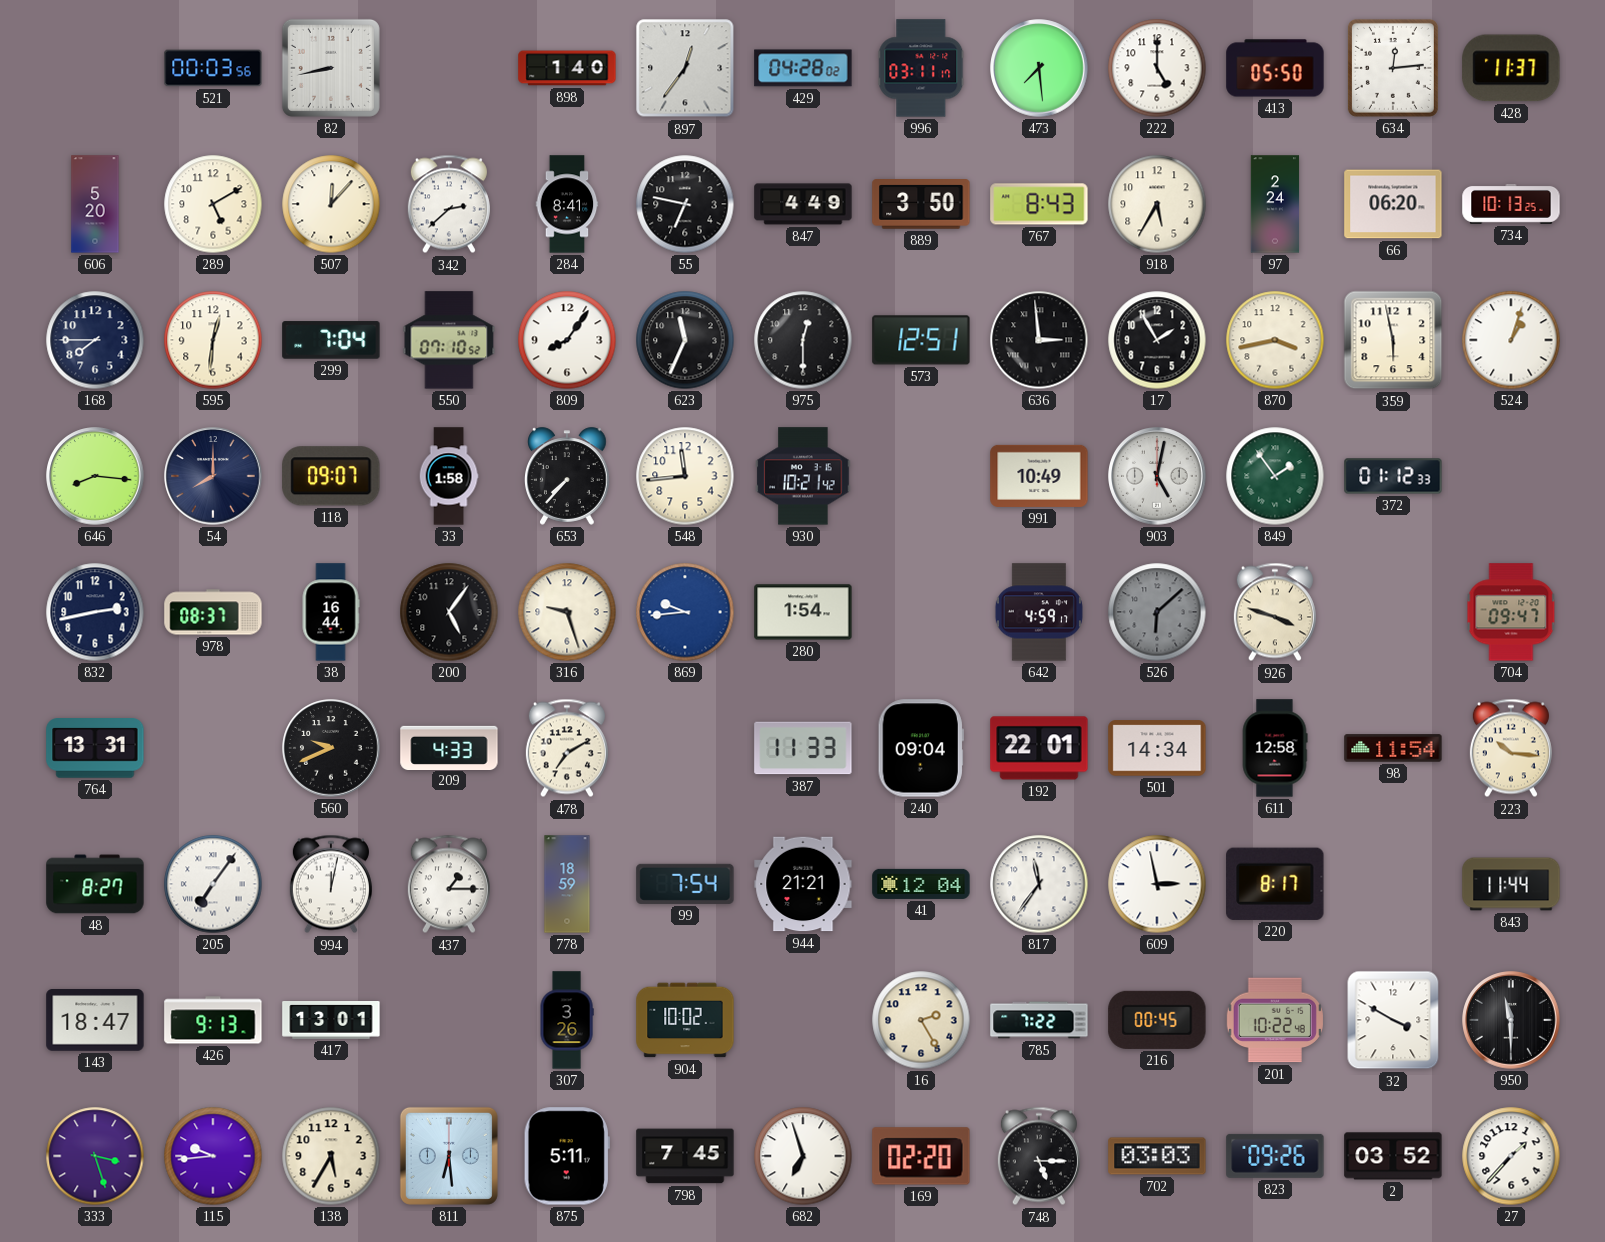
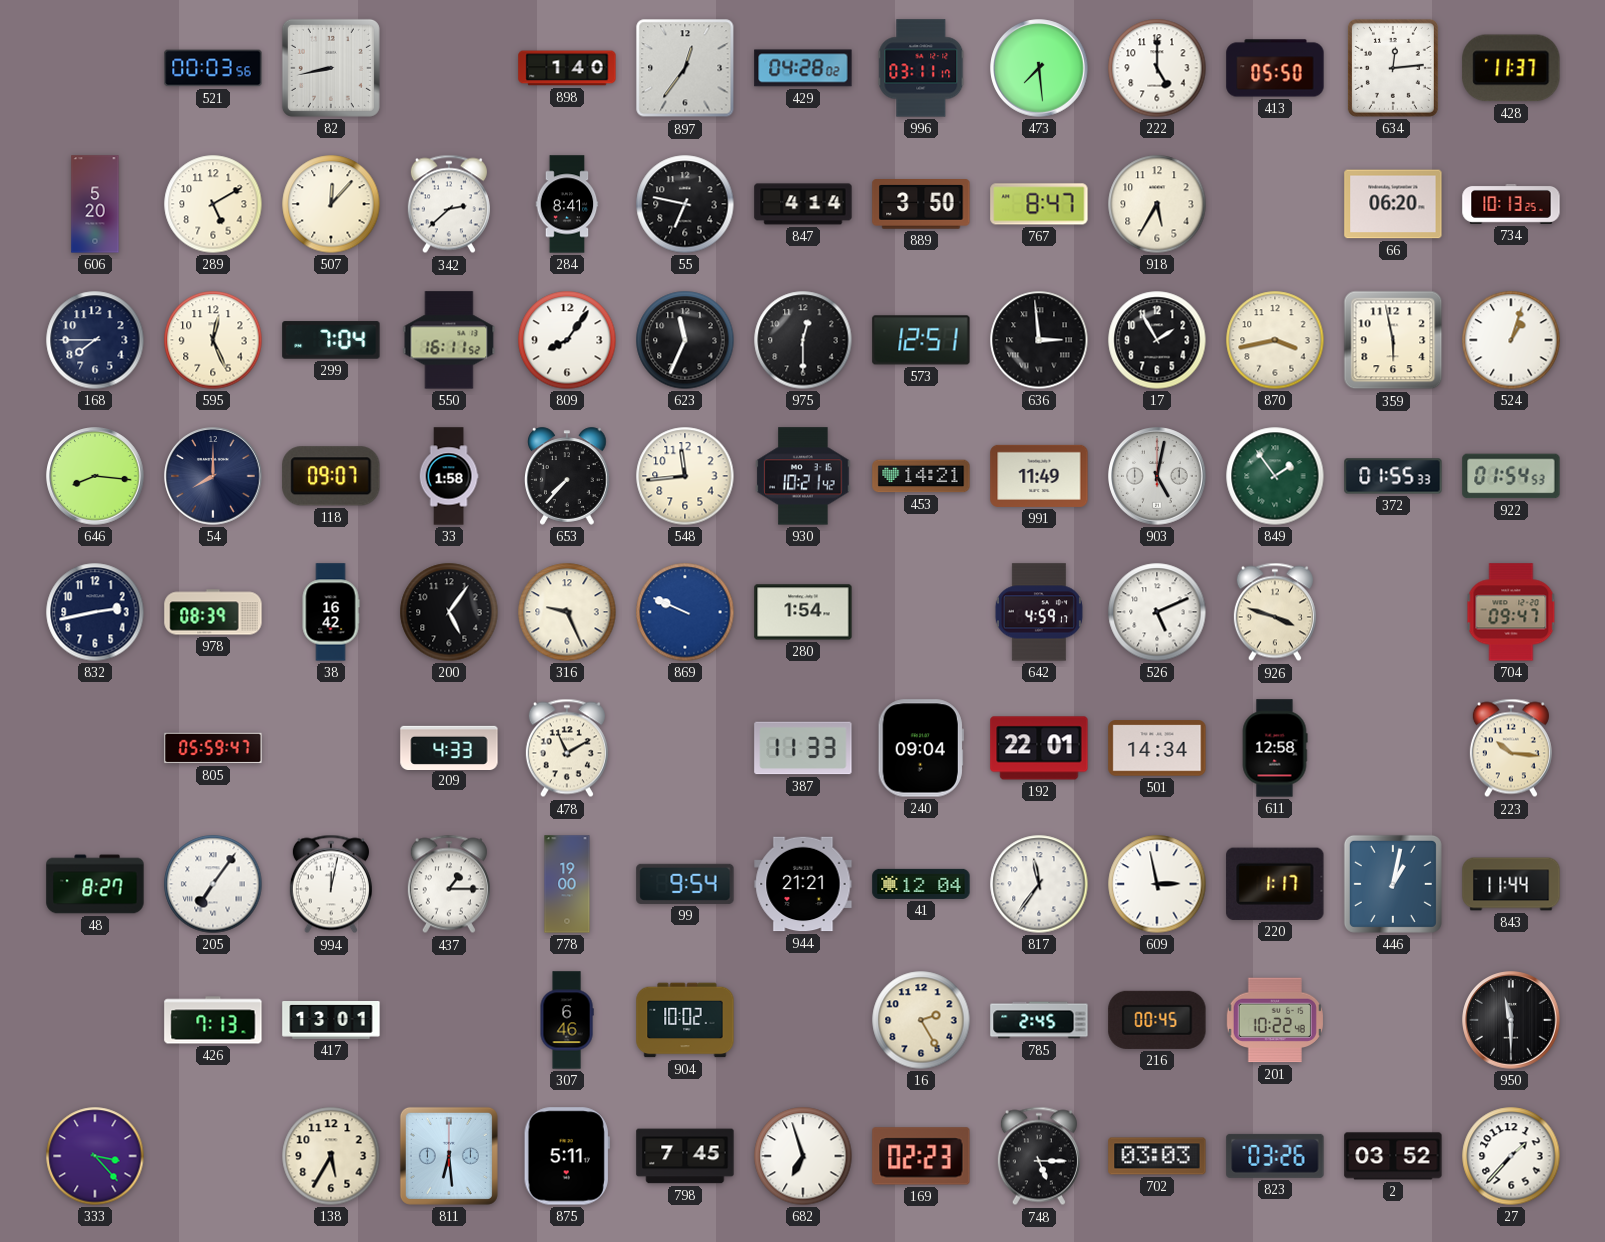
847: 4:49 -> 4:14
767: 8:43 -> 8:47
97: 2:24 -> none
595: 12:31 -> 12:26
550: 07:10 -> 16:11
453: none -> 14:21
991: 10:49 -> 11:49
372: 01:12 -> 01:55
922: none -> 01:54
978: 08:37 -> 08:39
38: 16:44 -> 16:42
316: 9:27 -> 9:26
869: 9:44 -> 9:49
526: 6:08 -> 5:11
526 dial: grey -> white
764: 13:31 -> none
805: none -> 05:59
560: 9:41 -> none
478: 7:10 -> 11:10
98: 11:54 -> none
778: 18:59 -> 19:00
99: 7:54 -> 9:54
220: 8:17 -> 1:17
446: none -> 1:02
143: 18:47 -> none
426: 9:13 -> 7:13
307: 3:26 -> 6:46
785: 7:22 -> 2:45
32: 3:50 -> none
333: 3:27 -> 3:23
115: 9:44 -> none
169: 02:20 -> 02:23
823: 09:26 -> 03:26
